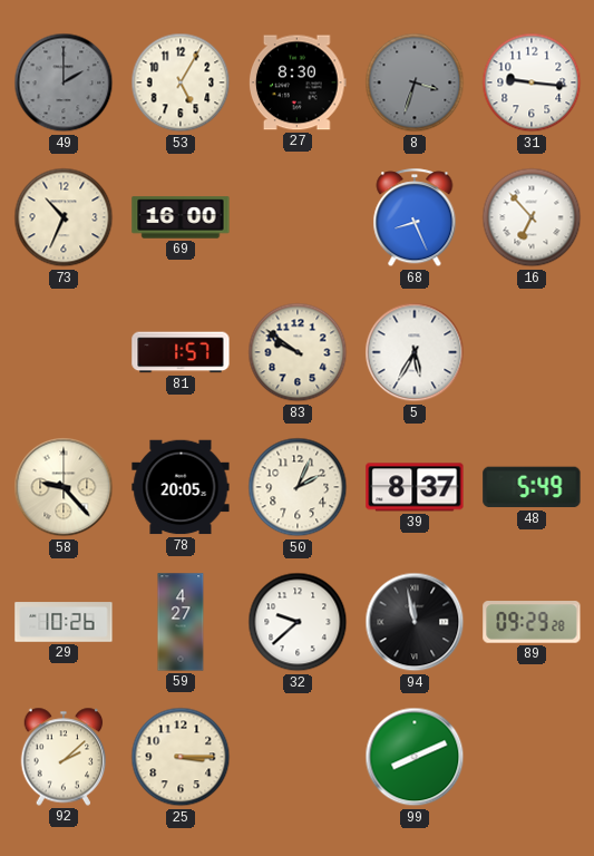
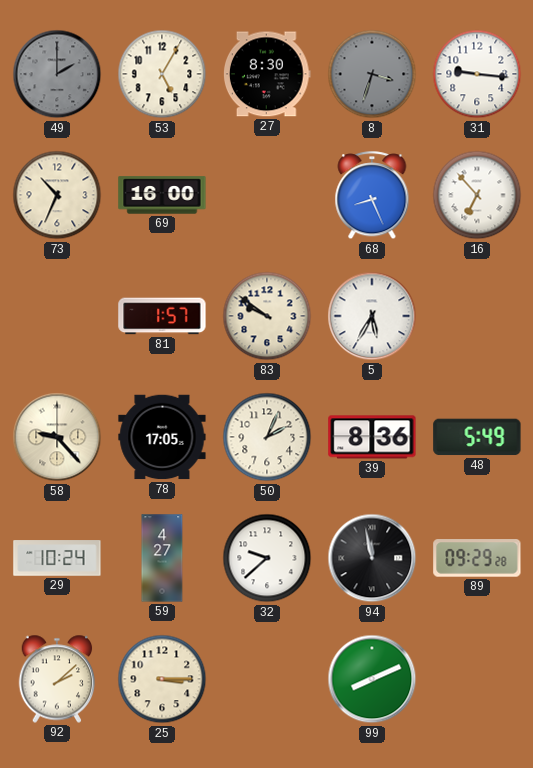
78: 20:05 -> 17:05
39: 8:37 -> 8:36
29: 10:26 -> 10:24
